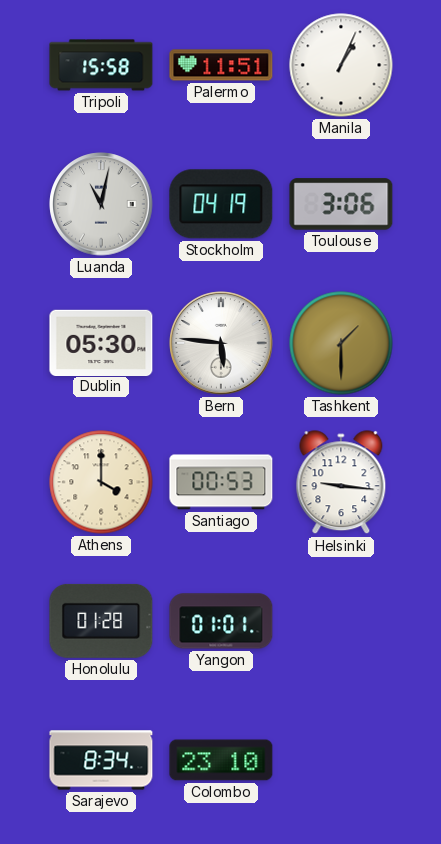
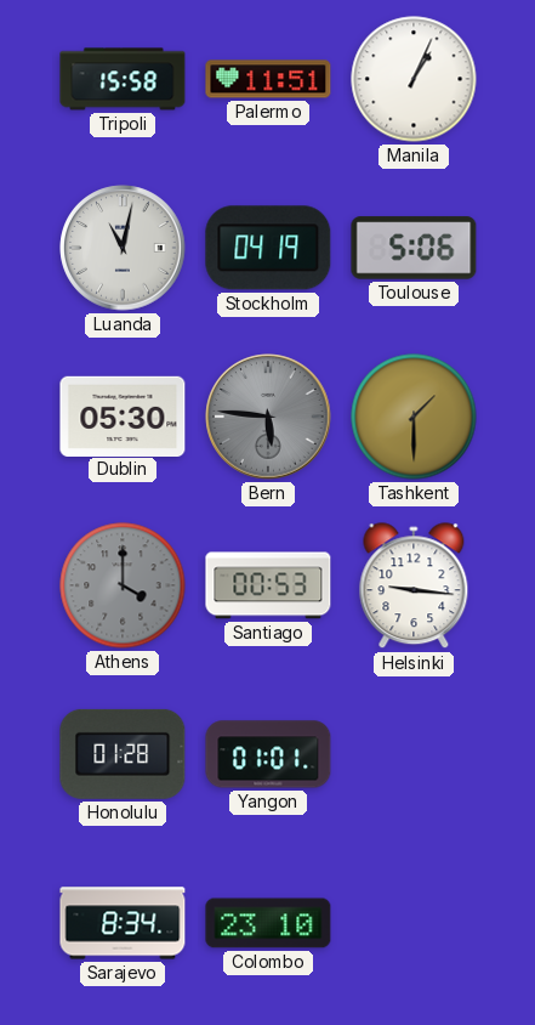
Toulouse: 3:06 -> 5:06
Bern dial: white -> grey
Athens dial: cream -> grey
